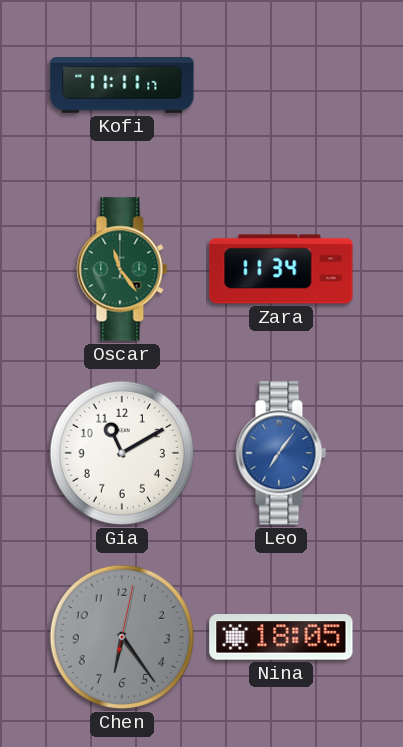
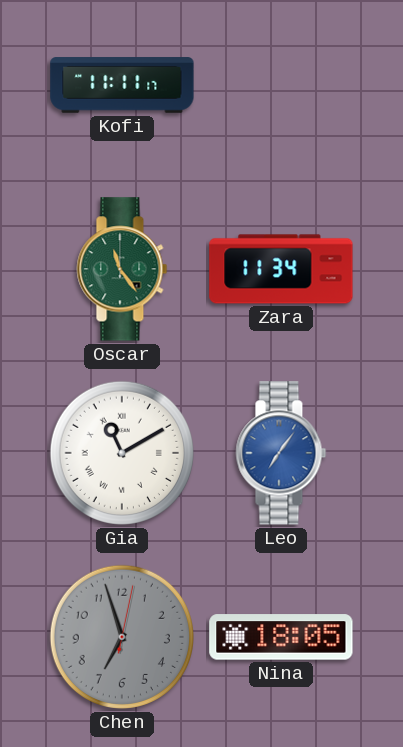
Gia numerals: Arabic -> Roman
Chen: 6:24 -> 6:57
